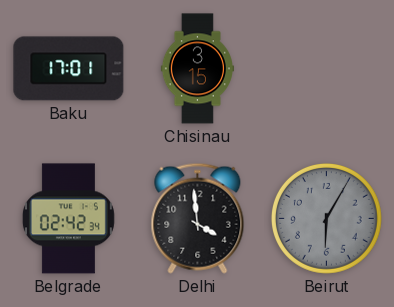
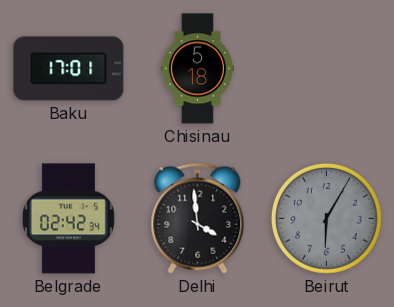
Chisinau: 3:15 -> 5:18
